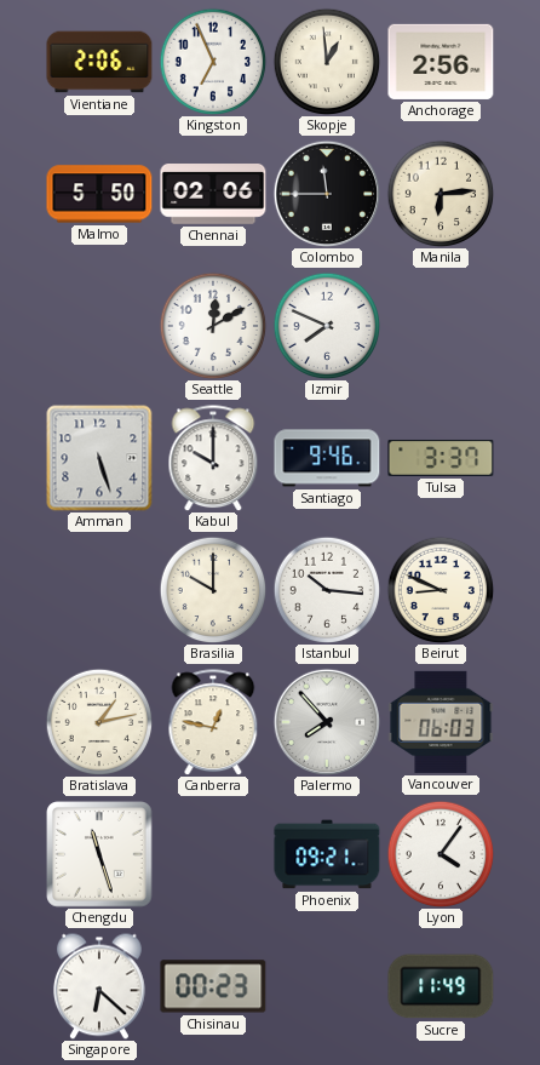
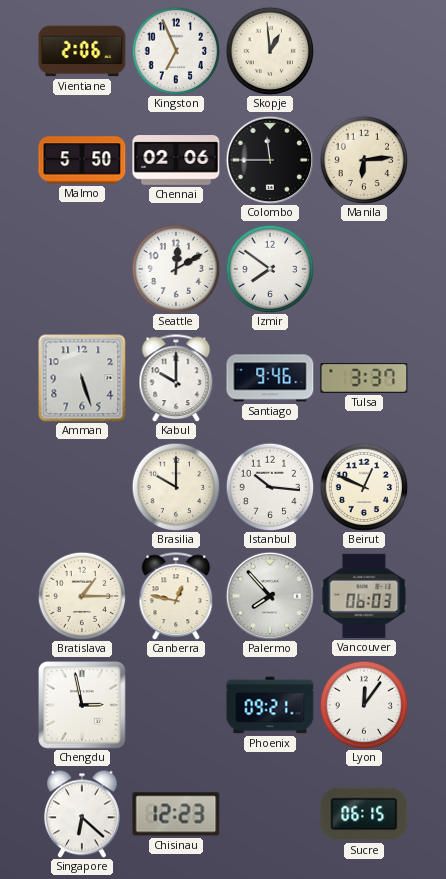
Anchorage: 2:56 -> none
Izmir: 7:49 -> 7:51
Beirut: 8:49 -> 12:49
Bratislava: 1:13 -> 1:15
Chengdu: 11:27 -> 2:58
Lyon: 4:06 -> 12:06
Chisinau: 00:23 -> 12:23
Sucre: 11:49 -> 06:15
